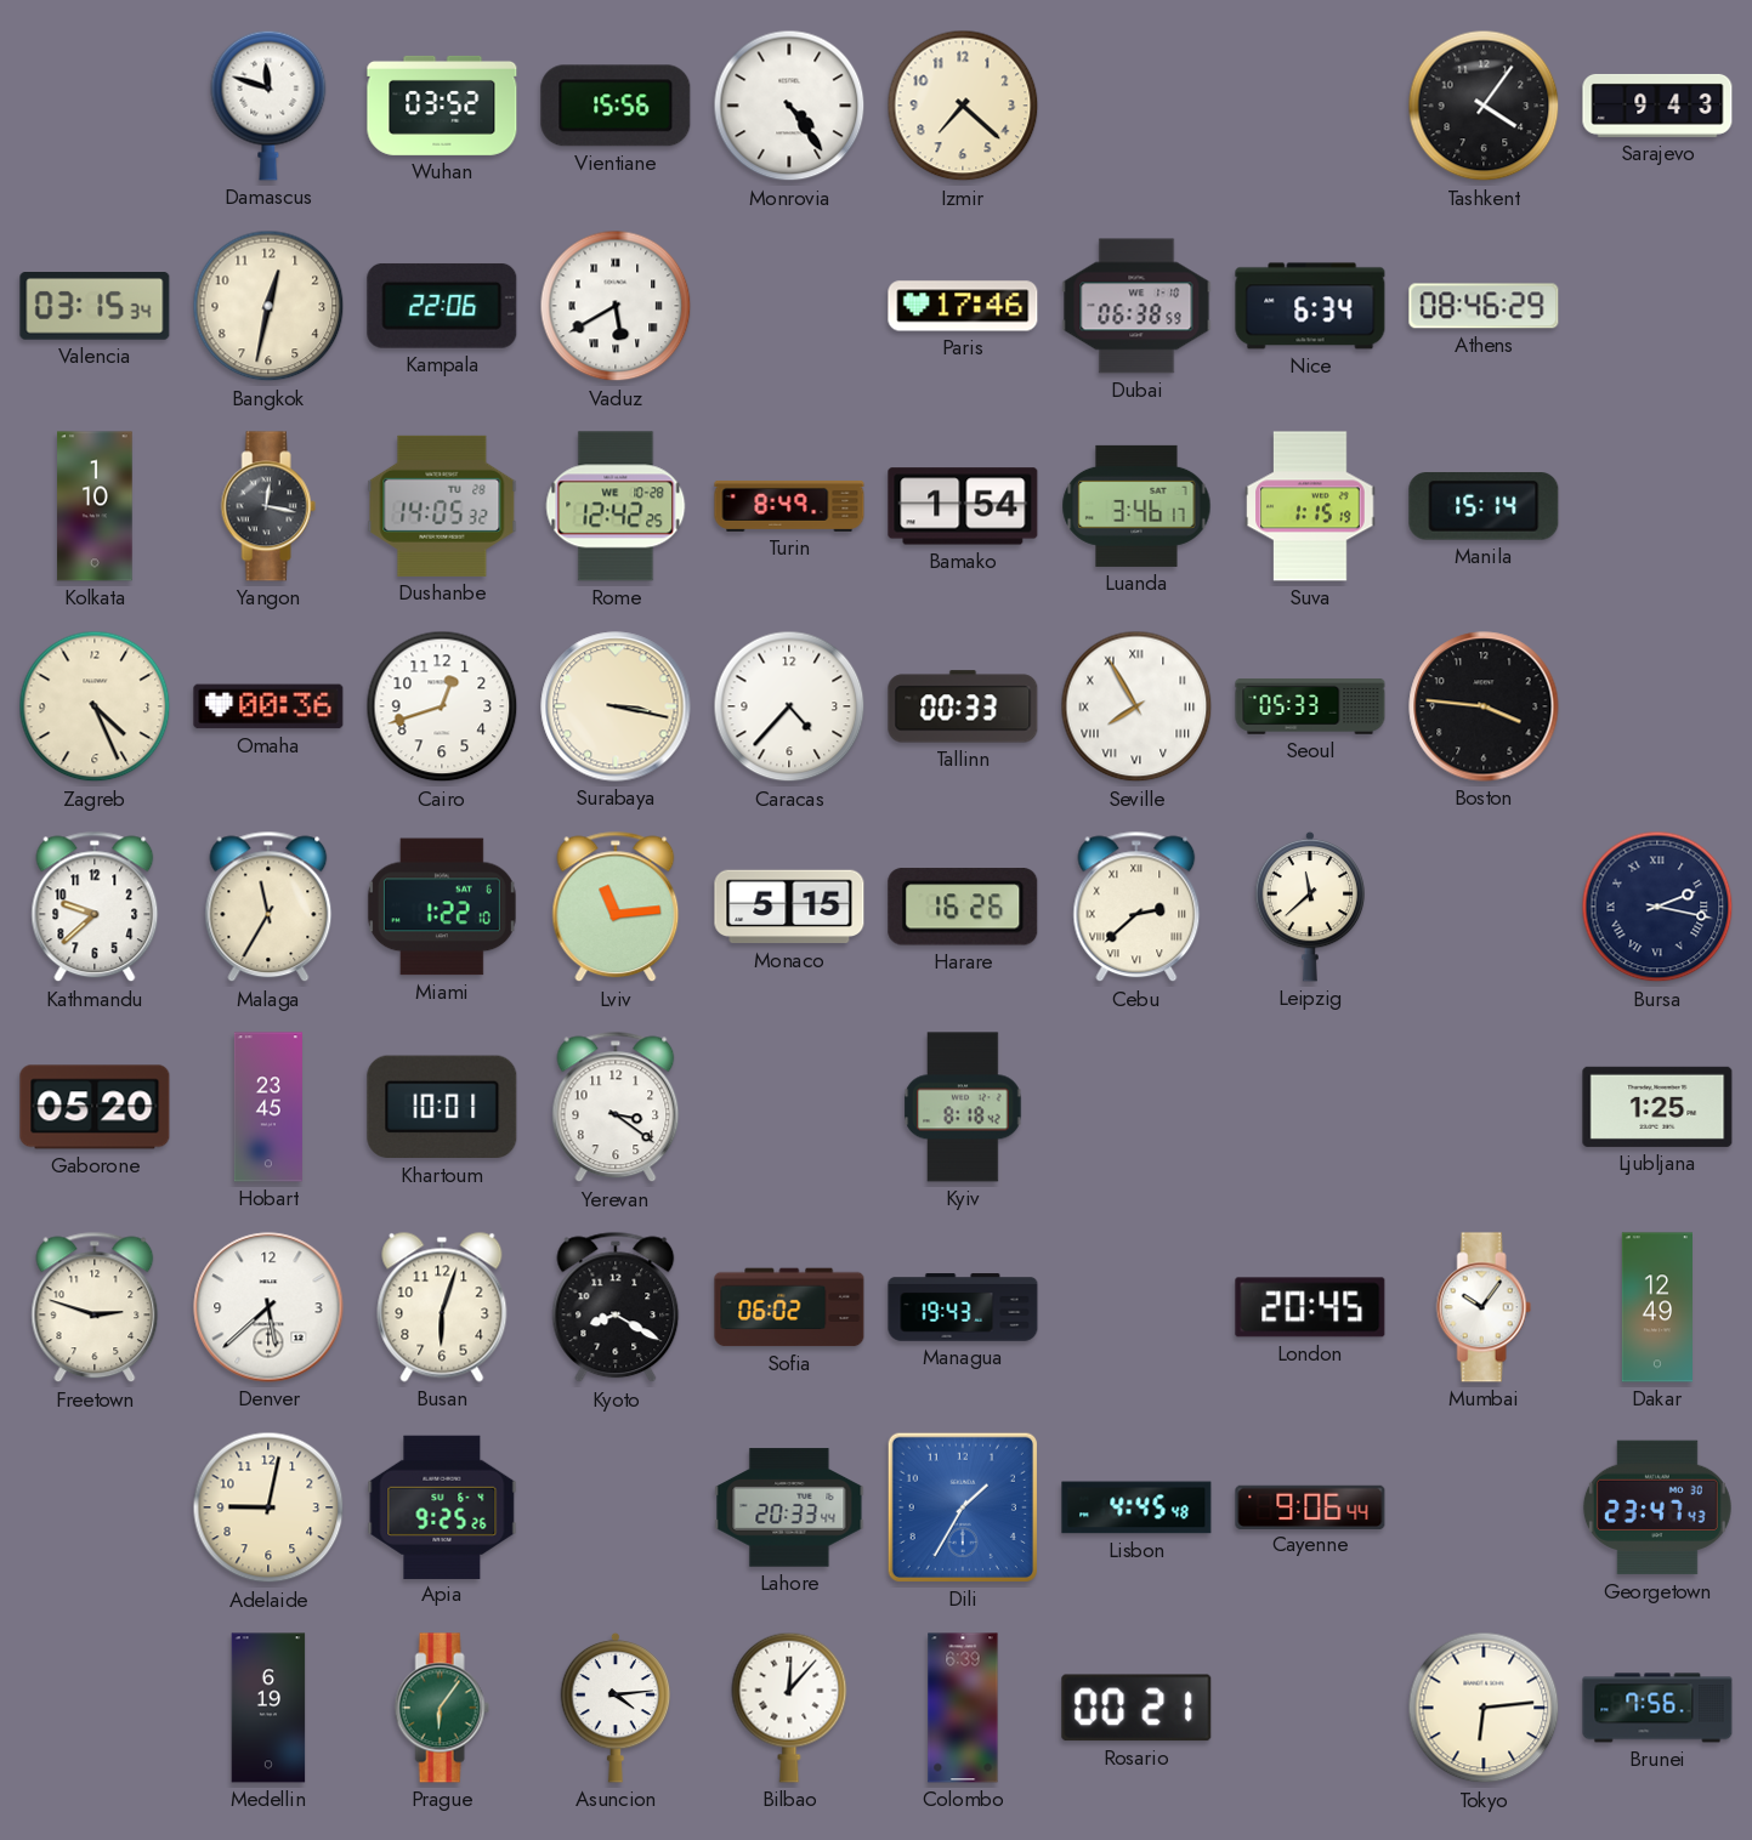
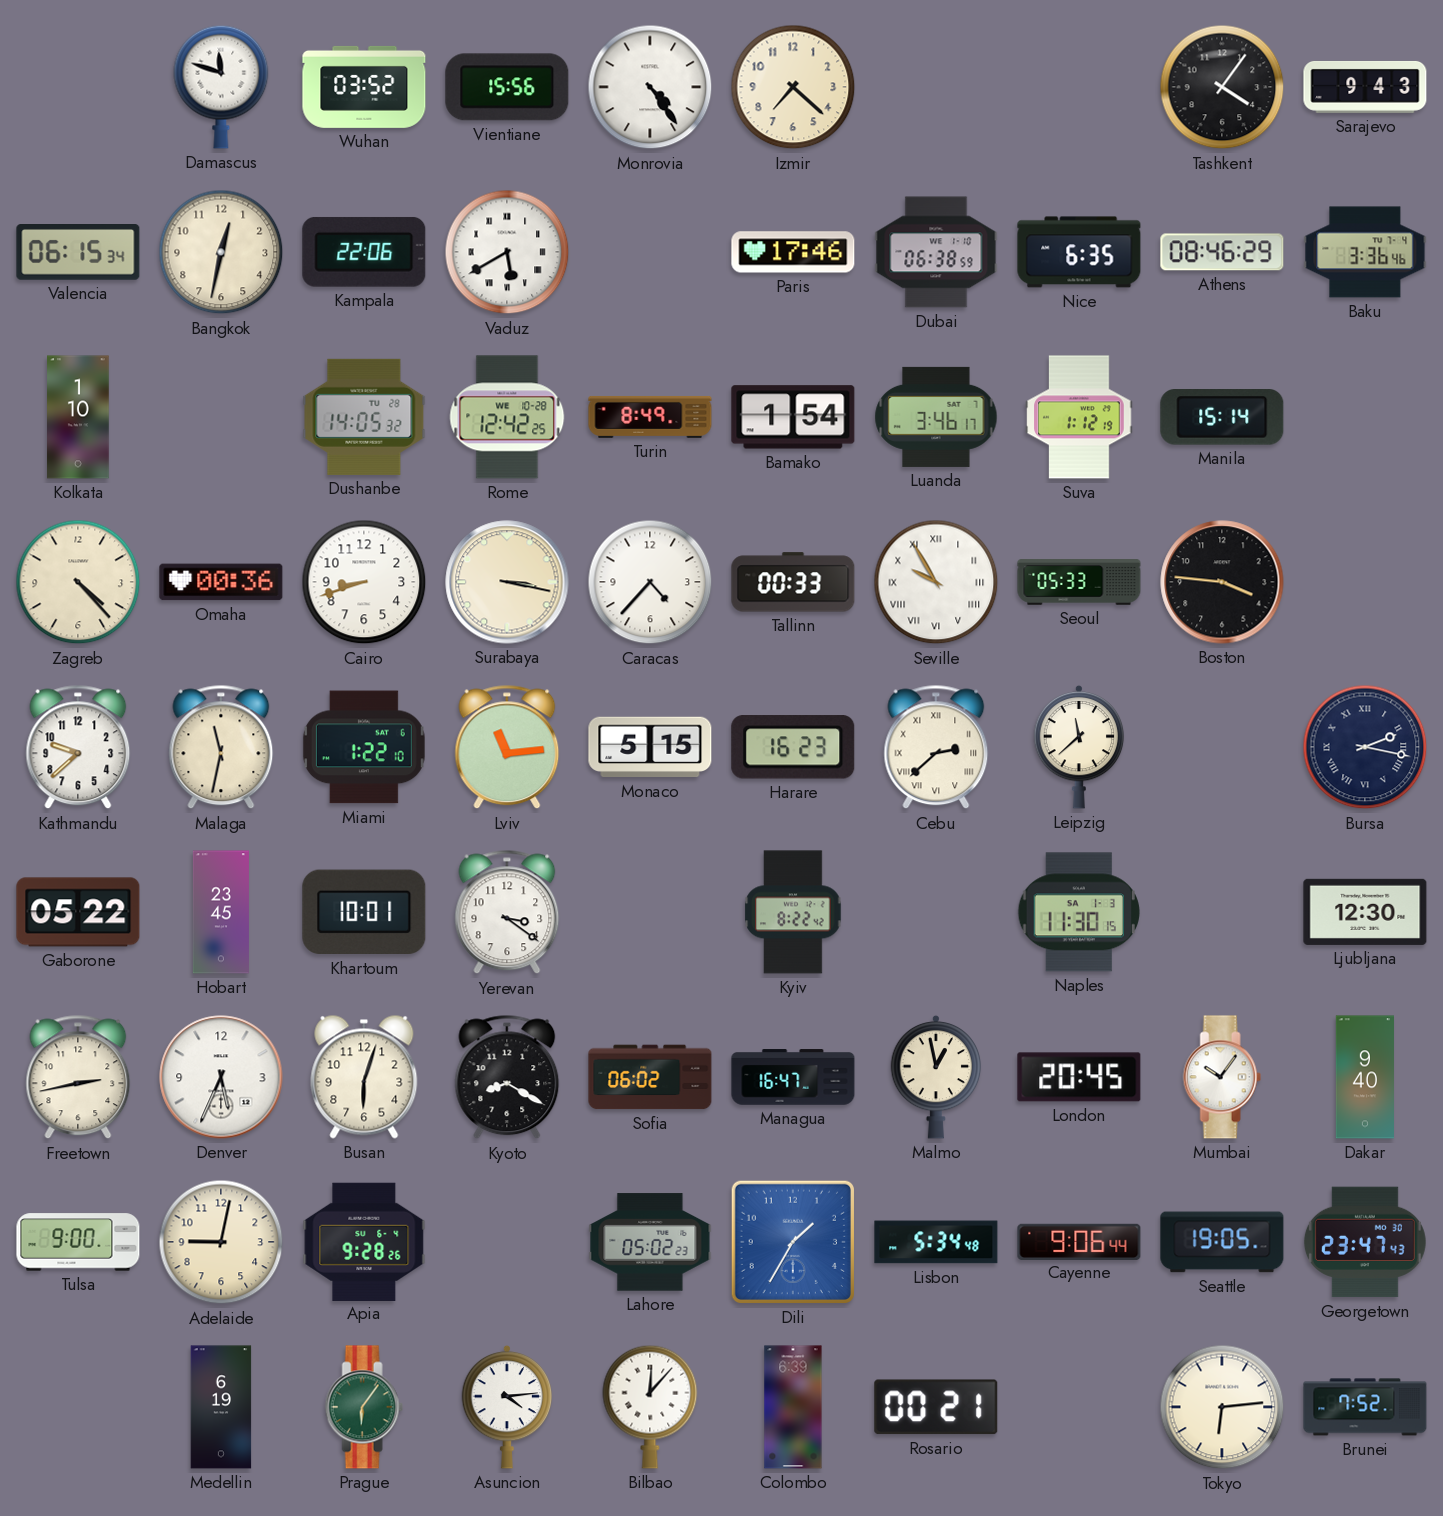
Valencia: 03:15 -> 06:15
Nice: 6:34 -> 6:35
Baku: none -> 3:36
Yangon: 12:17 -> none
Suva: 1:15 -> 1:12
Zagreb: 4:26 -> 4:23
Cairo: 12:42 -> 8:42
Seville: 7:55 -> 9:55
Malaga: 11:35 -> 11:32
Harare: 16:26 -> 16:23
Gaborone: 05:20 -> 05:22
Kyiv: 8:18 -> 8:22
Naples: none -> 11:30
Ljubljana: 1:25 -> 12:30
Freetown: 2:48 -> 2:43
Denver: 5:38 -> 5:34
Managua: 19:43 -> 16:47
Malmo: none -> 12:58
Dakar: 12:49 -> 9:40
Tulsa: none -> 9:00
Apia: 9:25 -> 9:28
Lahore: 20:33 -> 05:02
Lisbon: 4:45 -> 5:34
Seattle: none -> 19:05
Brunei: 7:56 -> 7:52
